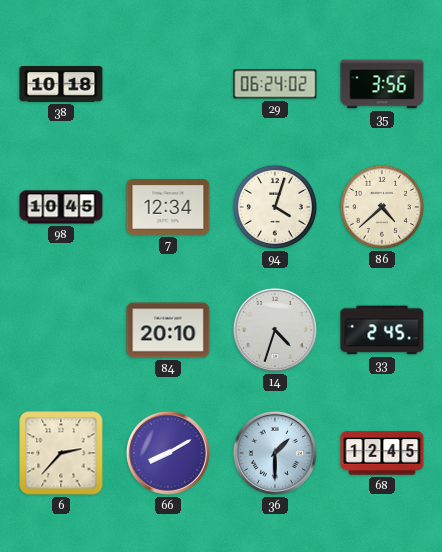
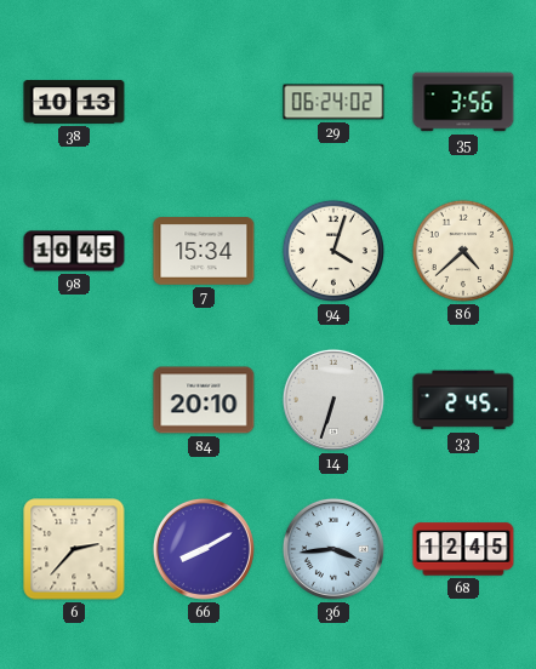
38: 10:18 -> 10:13
7: 12:34 -> 15:34
14: 4:33 -> 6:33
36: 1:30 -> 3:44
